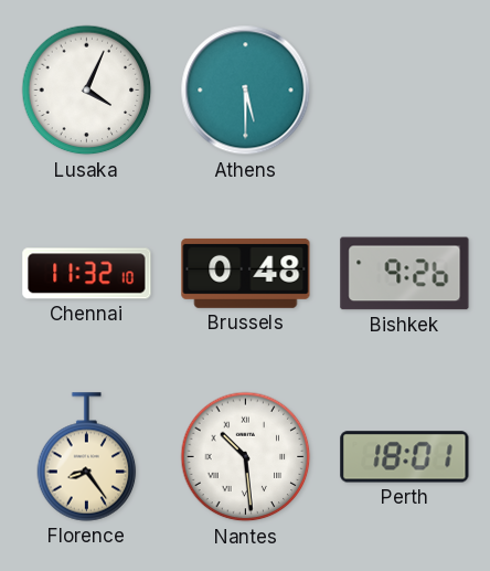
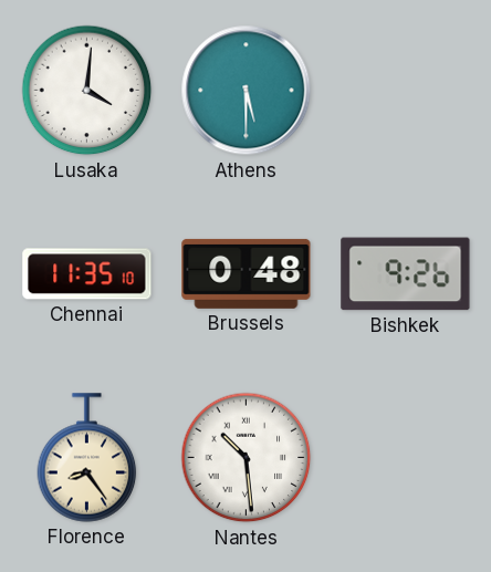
Lusaka: 4:04 -> 4:01
Chennai: 11:32 -> 11:35
Perth: 18:01 -> none
